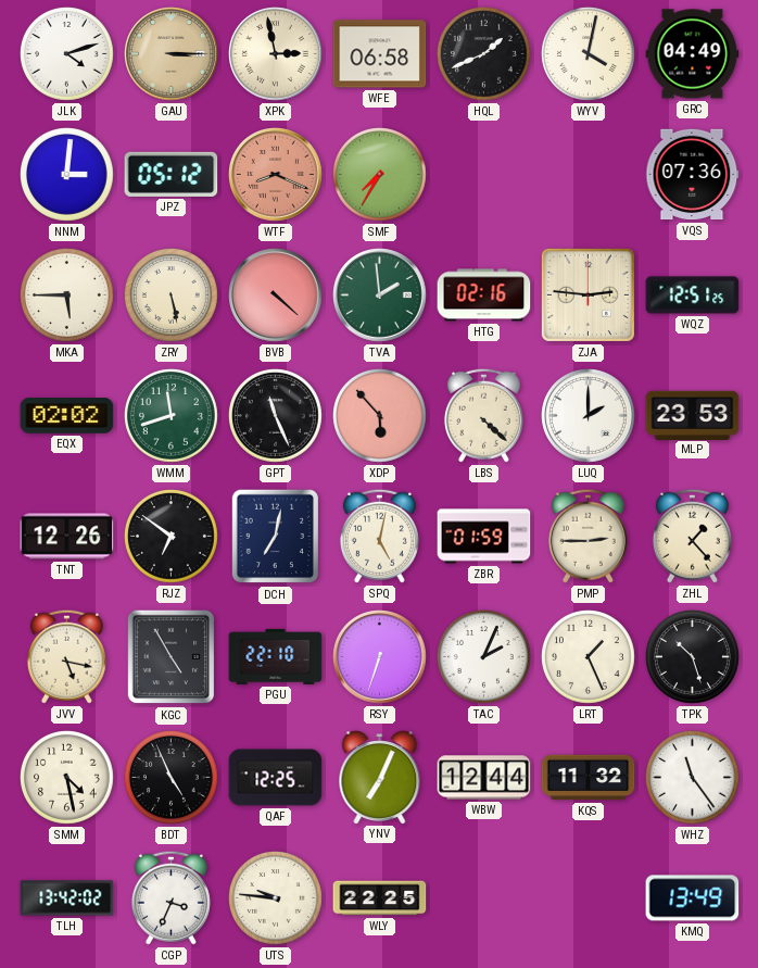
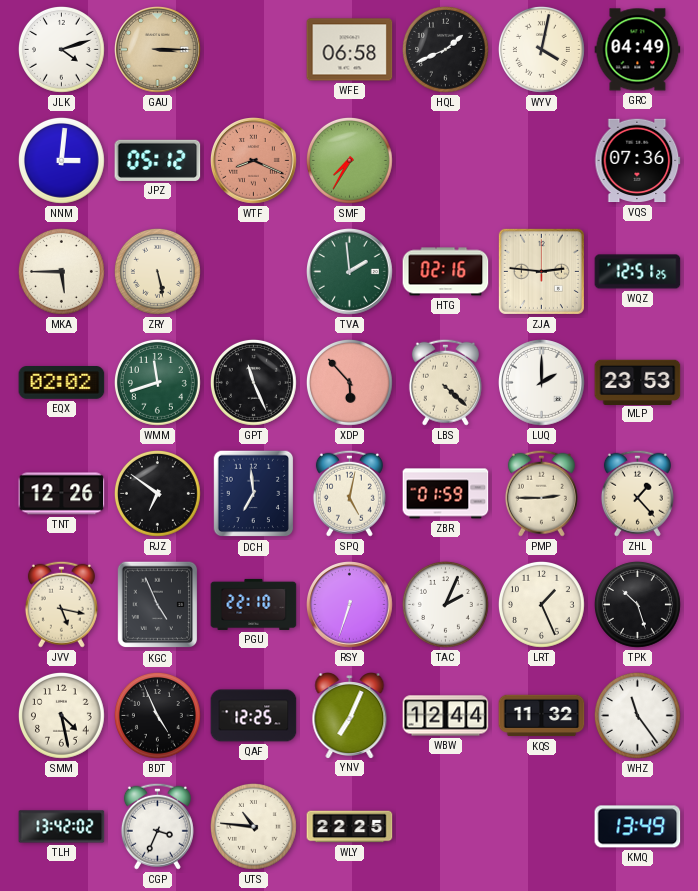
XPK: 2:58 -> none
BVB: 4:22 -> none
DCH: 7:02 -> 6:59
KGC: 4:55 -> 4:56
UTS: 9:46 -> 10:46
